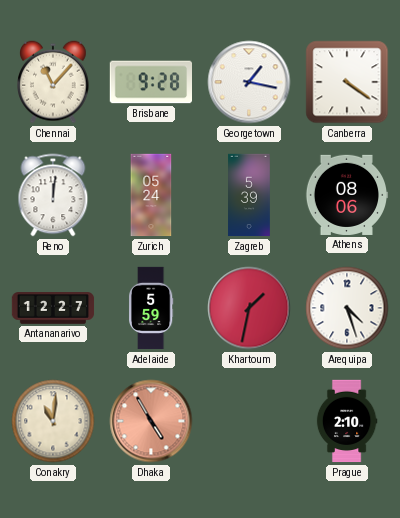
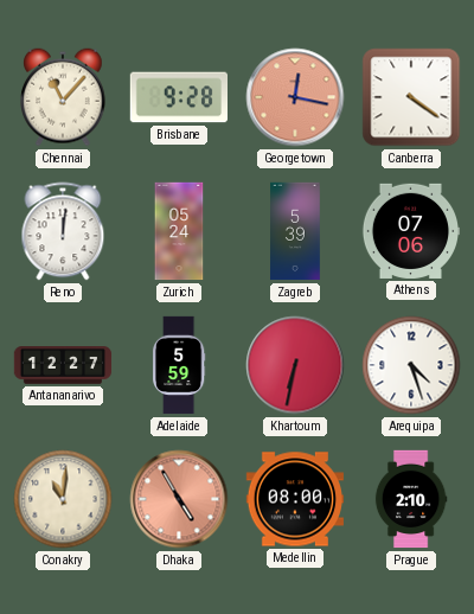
Georgetown: 1:17 -> 12:17
Georgetown dial: white -> salmon
Athens: 08:06 -> 07:06
Khartoum: 1:32 -> 6:32
Medellin: none -> 08:00
